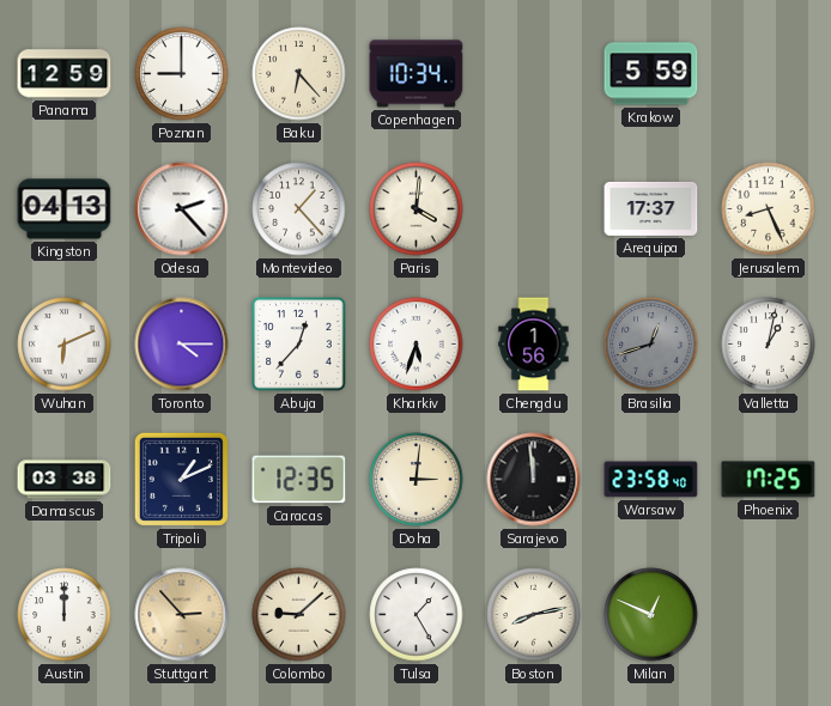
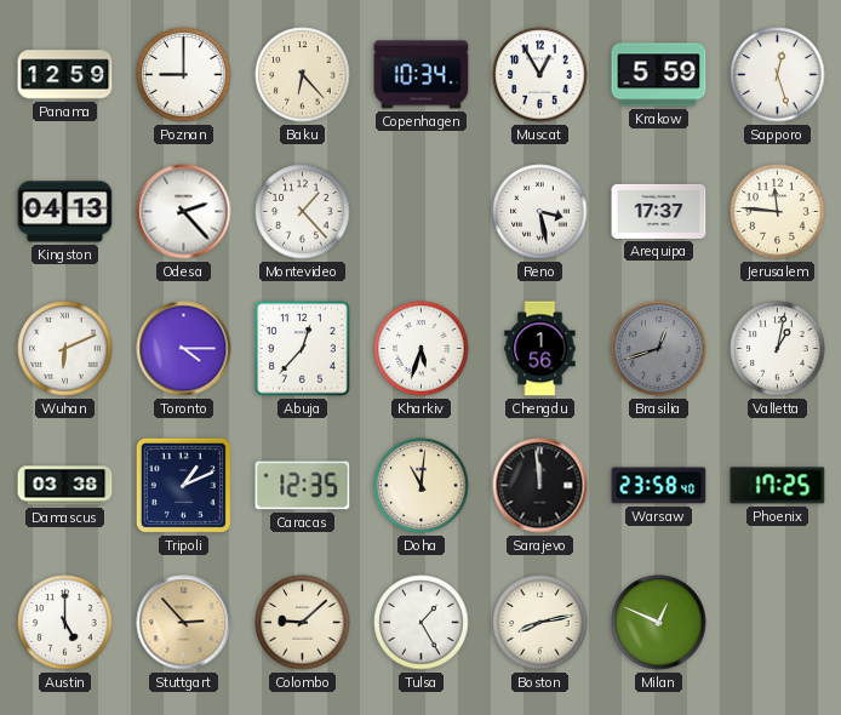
Muscat: none -> 12:55
Sapporo: none -> 12:27
Paris: 4:01 -> none
Reno: none -> 3:28
Jerusalem: 8:26 -> 11:46
Doha: 3:01 -> 11:01
Austin: 12:00 -> 5:00
